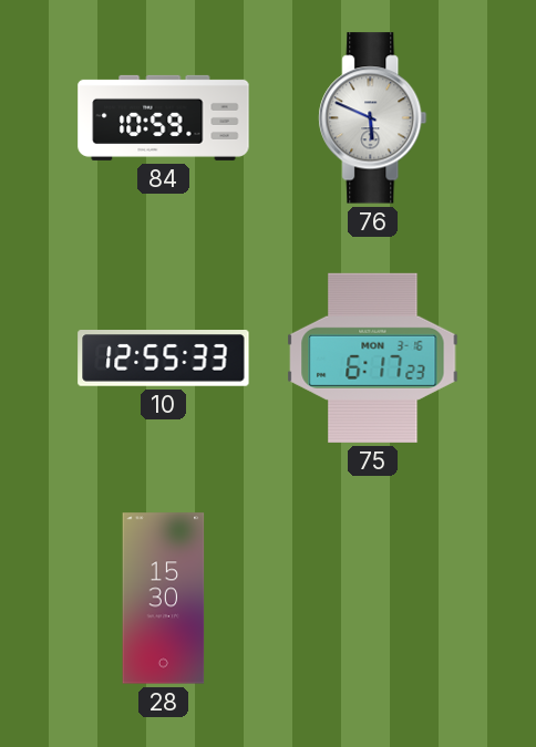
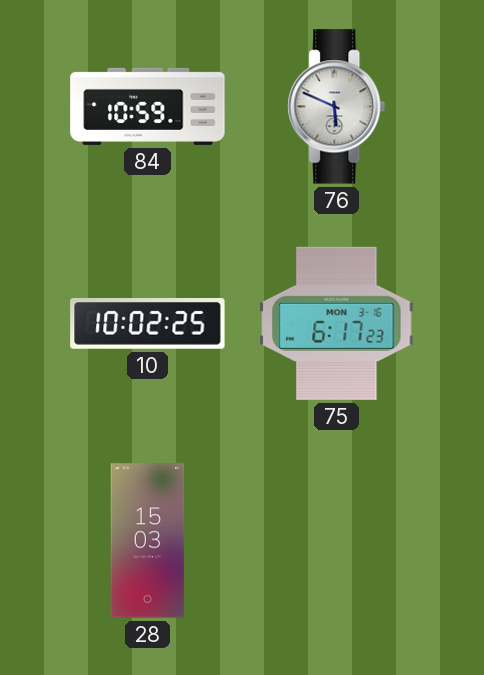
10: 12:55 -> 10:02
28: 15:30 -> 15:03
